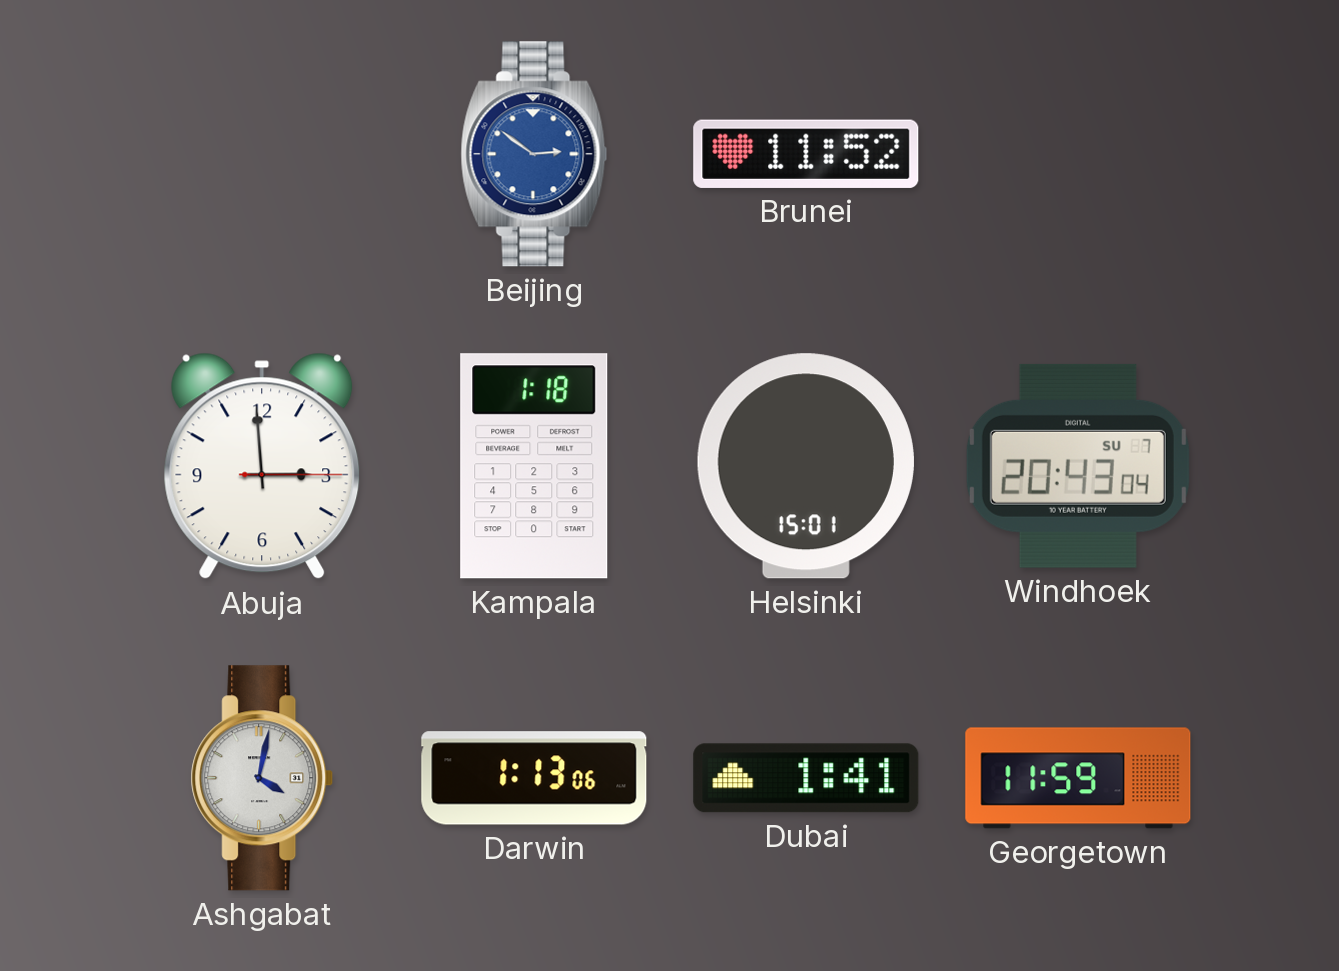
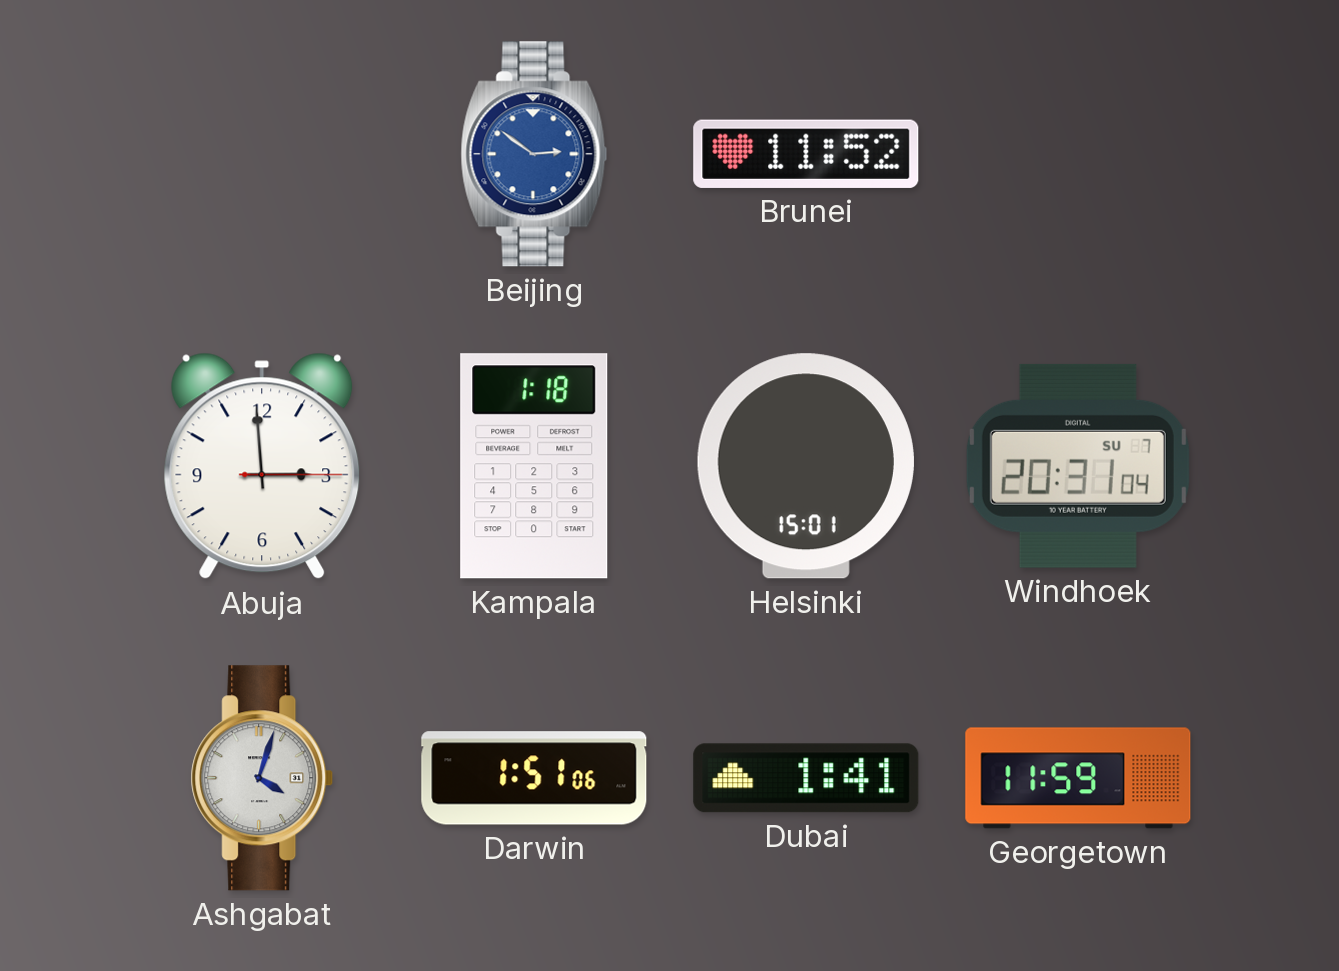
Windhoek: 20:43 -> 20:31
Ashgabat: 4:02 -> 4:03
Darwin: 1:13 -> 1:51
